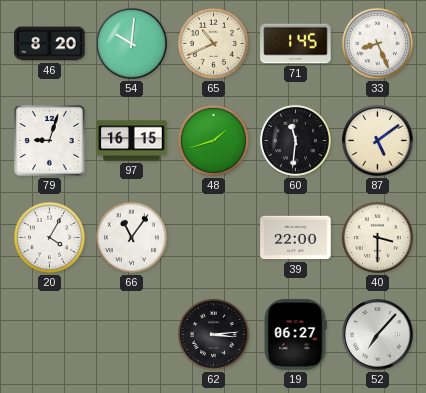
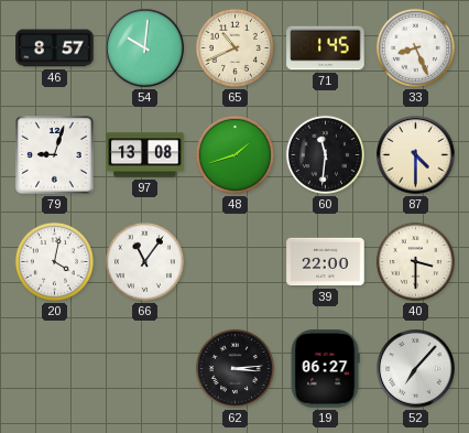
46: 8:20 -> 8:57
97: 16:15 -> 13:08
87: 5:09 -> 4:30
20: 4:05 -> 4:02
